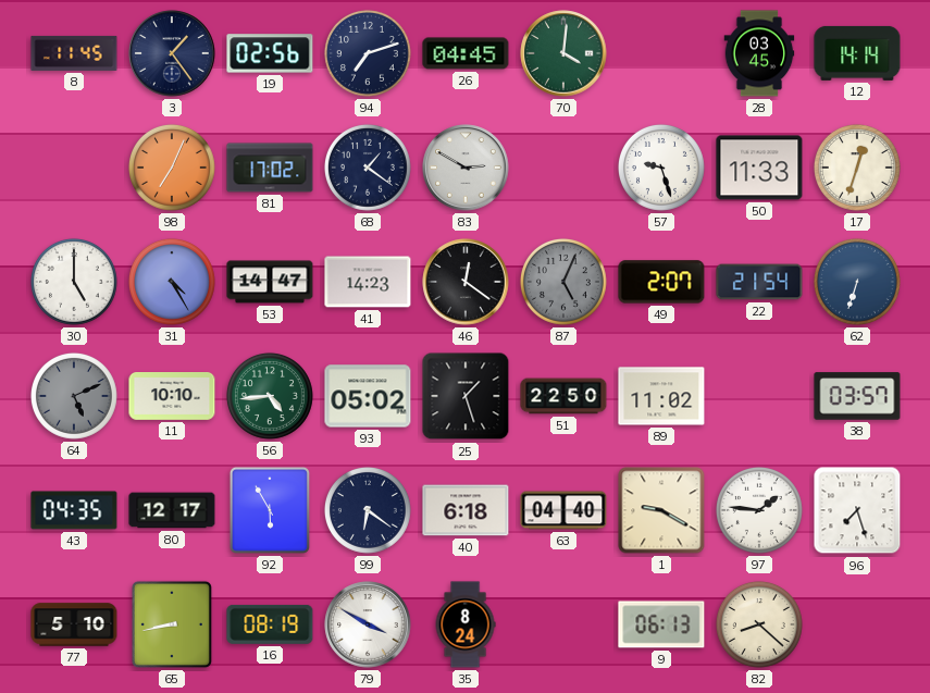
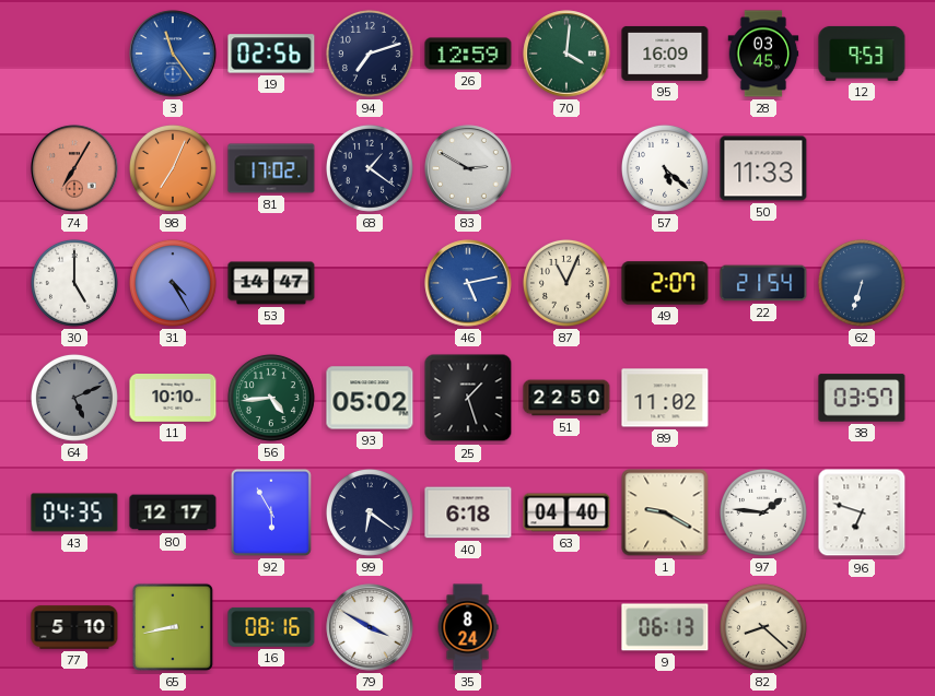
8: 11:45 -> none
3: 1:24 -> 11:24
3 dial: navy -> blue
26: 04:45 -> 12:59
95: none -> 16:09
12: 14:14 -> 9:53
74: none -> 7:05
57: 9:27 -> 5:22
17: 12:33 -> none
41: 14:23 -> none
46: 12:21 -> 5:13
46 dial: black -> blue
87: 5:04 -> 11:04
87 dial: grey -> cream
96: 7:27 -> 6:48
16: 08:19 -> 08:16
